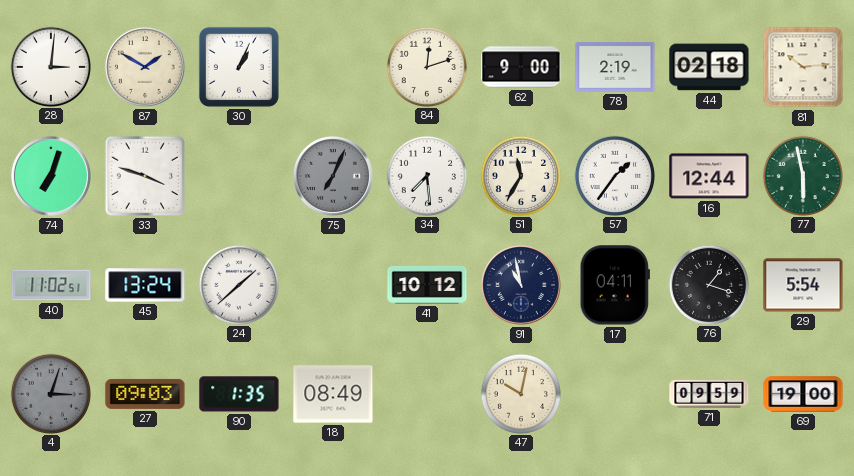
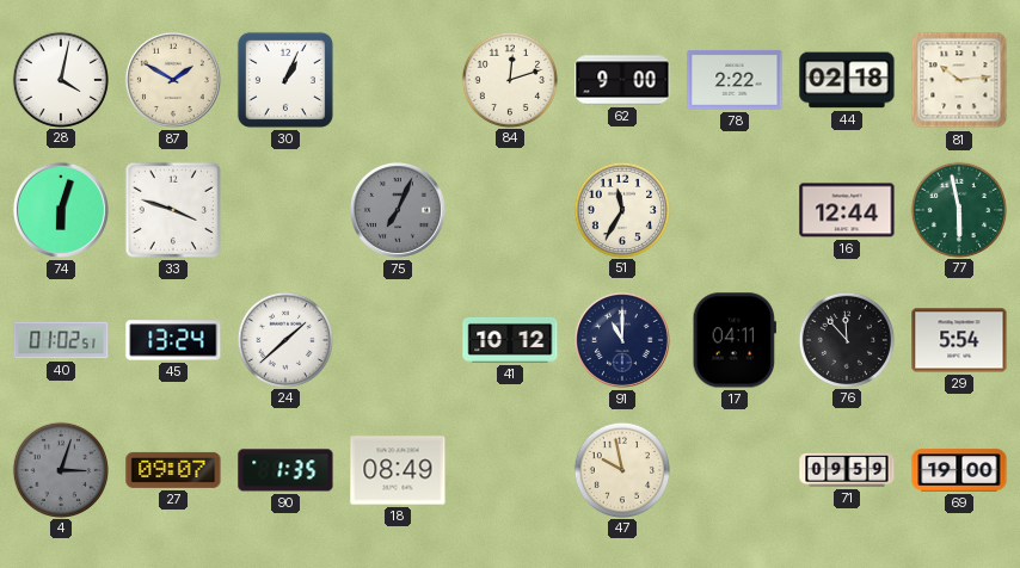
28: 3:01 -> 4:02
78: 2:19 -> 2:22
74: 7:03 -> 6:03
34: 7:29 -> none
57: 1:36 -> none
40: 11:02 -> 01:02
91: 10:58 -> 11:00
76: 1:18 -> 11:53
27: 09:03 -> 09:07
47: 10:02 -> 9:58
